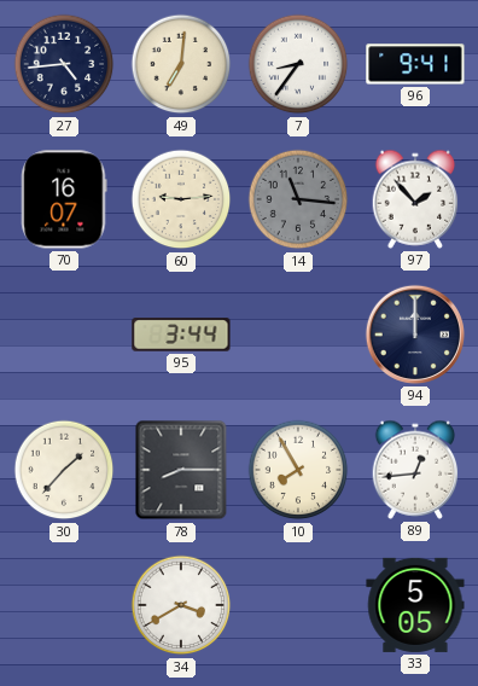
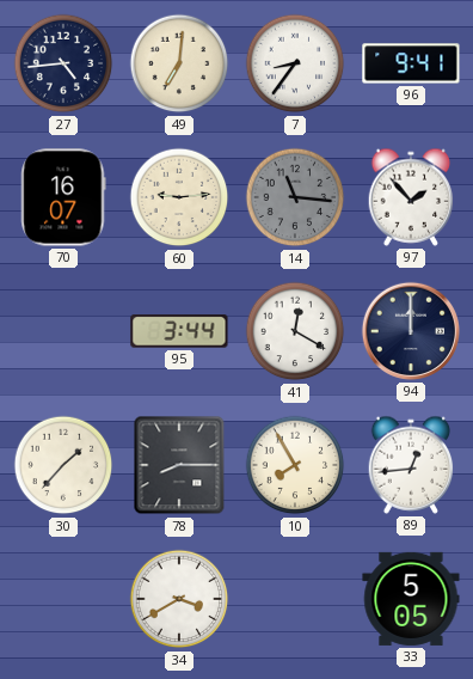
41: none -> 12:20
